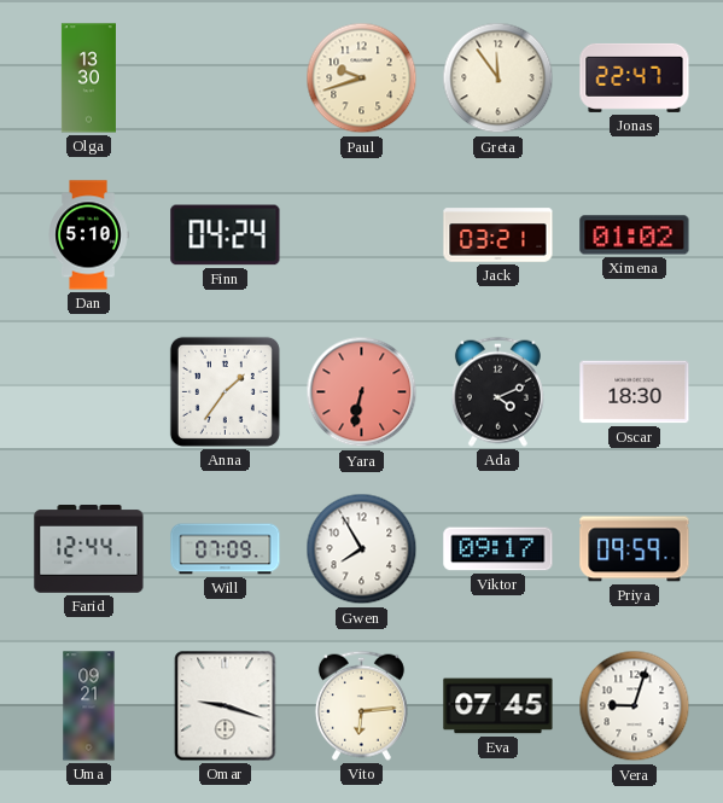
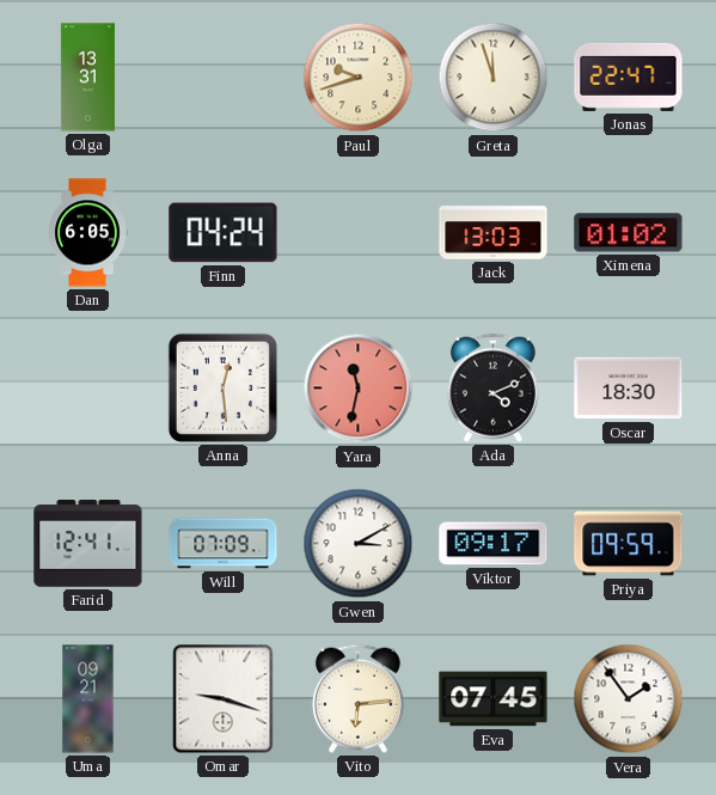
Olga: 13:30 -> 13:31
Greta: 11:54 -> 11:57
Dan: 5:10 -> 6:05
Jack: 03:21 -> 13:03
Anna: 1:36 -> 12:29
Yara: 6:32 -> 11:32
Farid: 12:44 -> 12:41
Gwen: 7:55 -> 3:10
Vera: 9:03 -> 1:54
